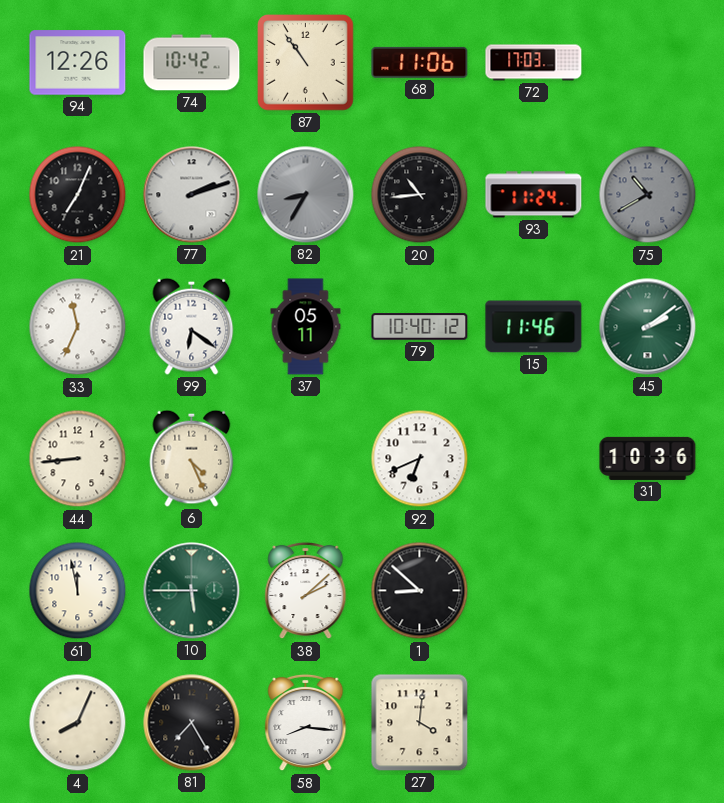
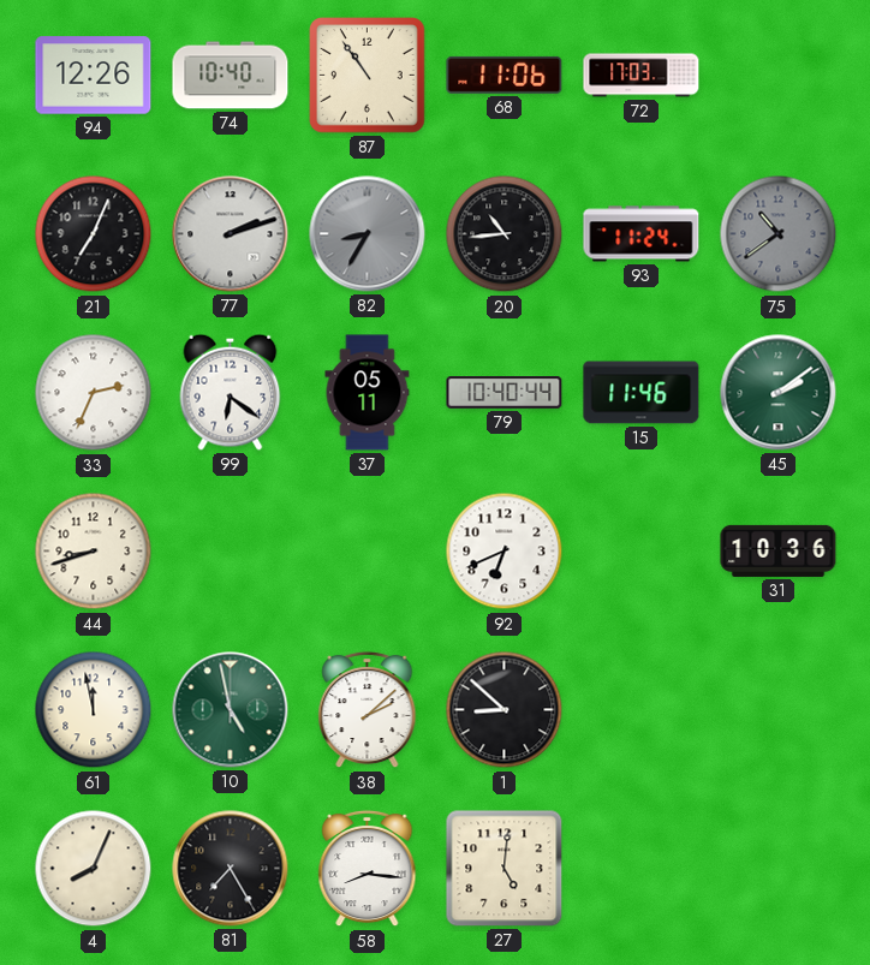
74: 10:42 -> 10:40
75: 10:40 -> 10:39
33: 11:34 -> 2:34
79: 10:40:12 -> 10:40:44
44: 8:44 -> 8:42
6: 4:26 -> none
10: 5:45 -> 4:58
27: 4:01 -> 5:01
